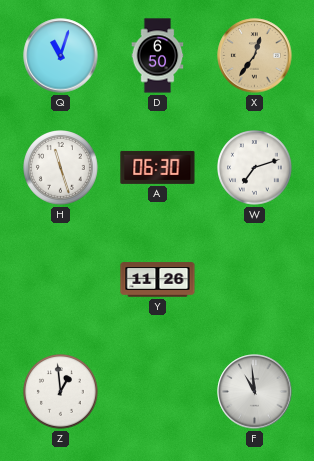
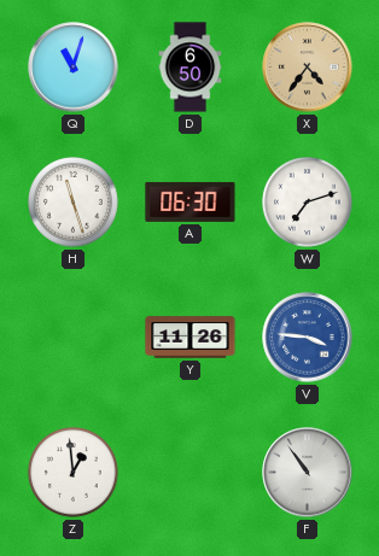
X: 12:36 -> 4:36
V: none -> 3:46
F: 10:59 -> 10:54
